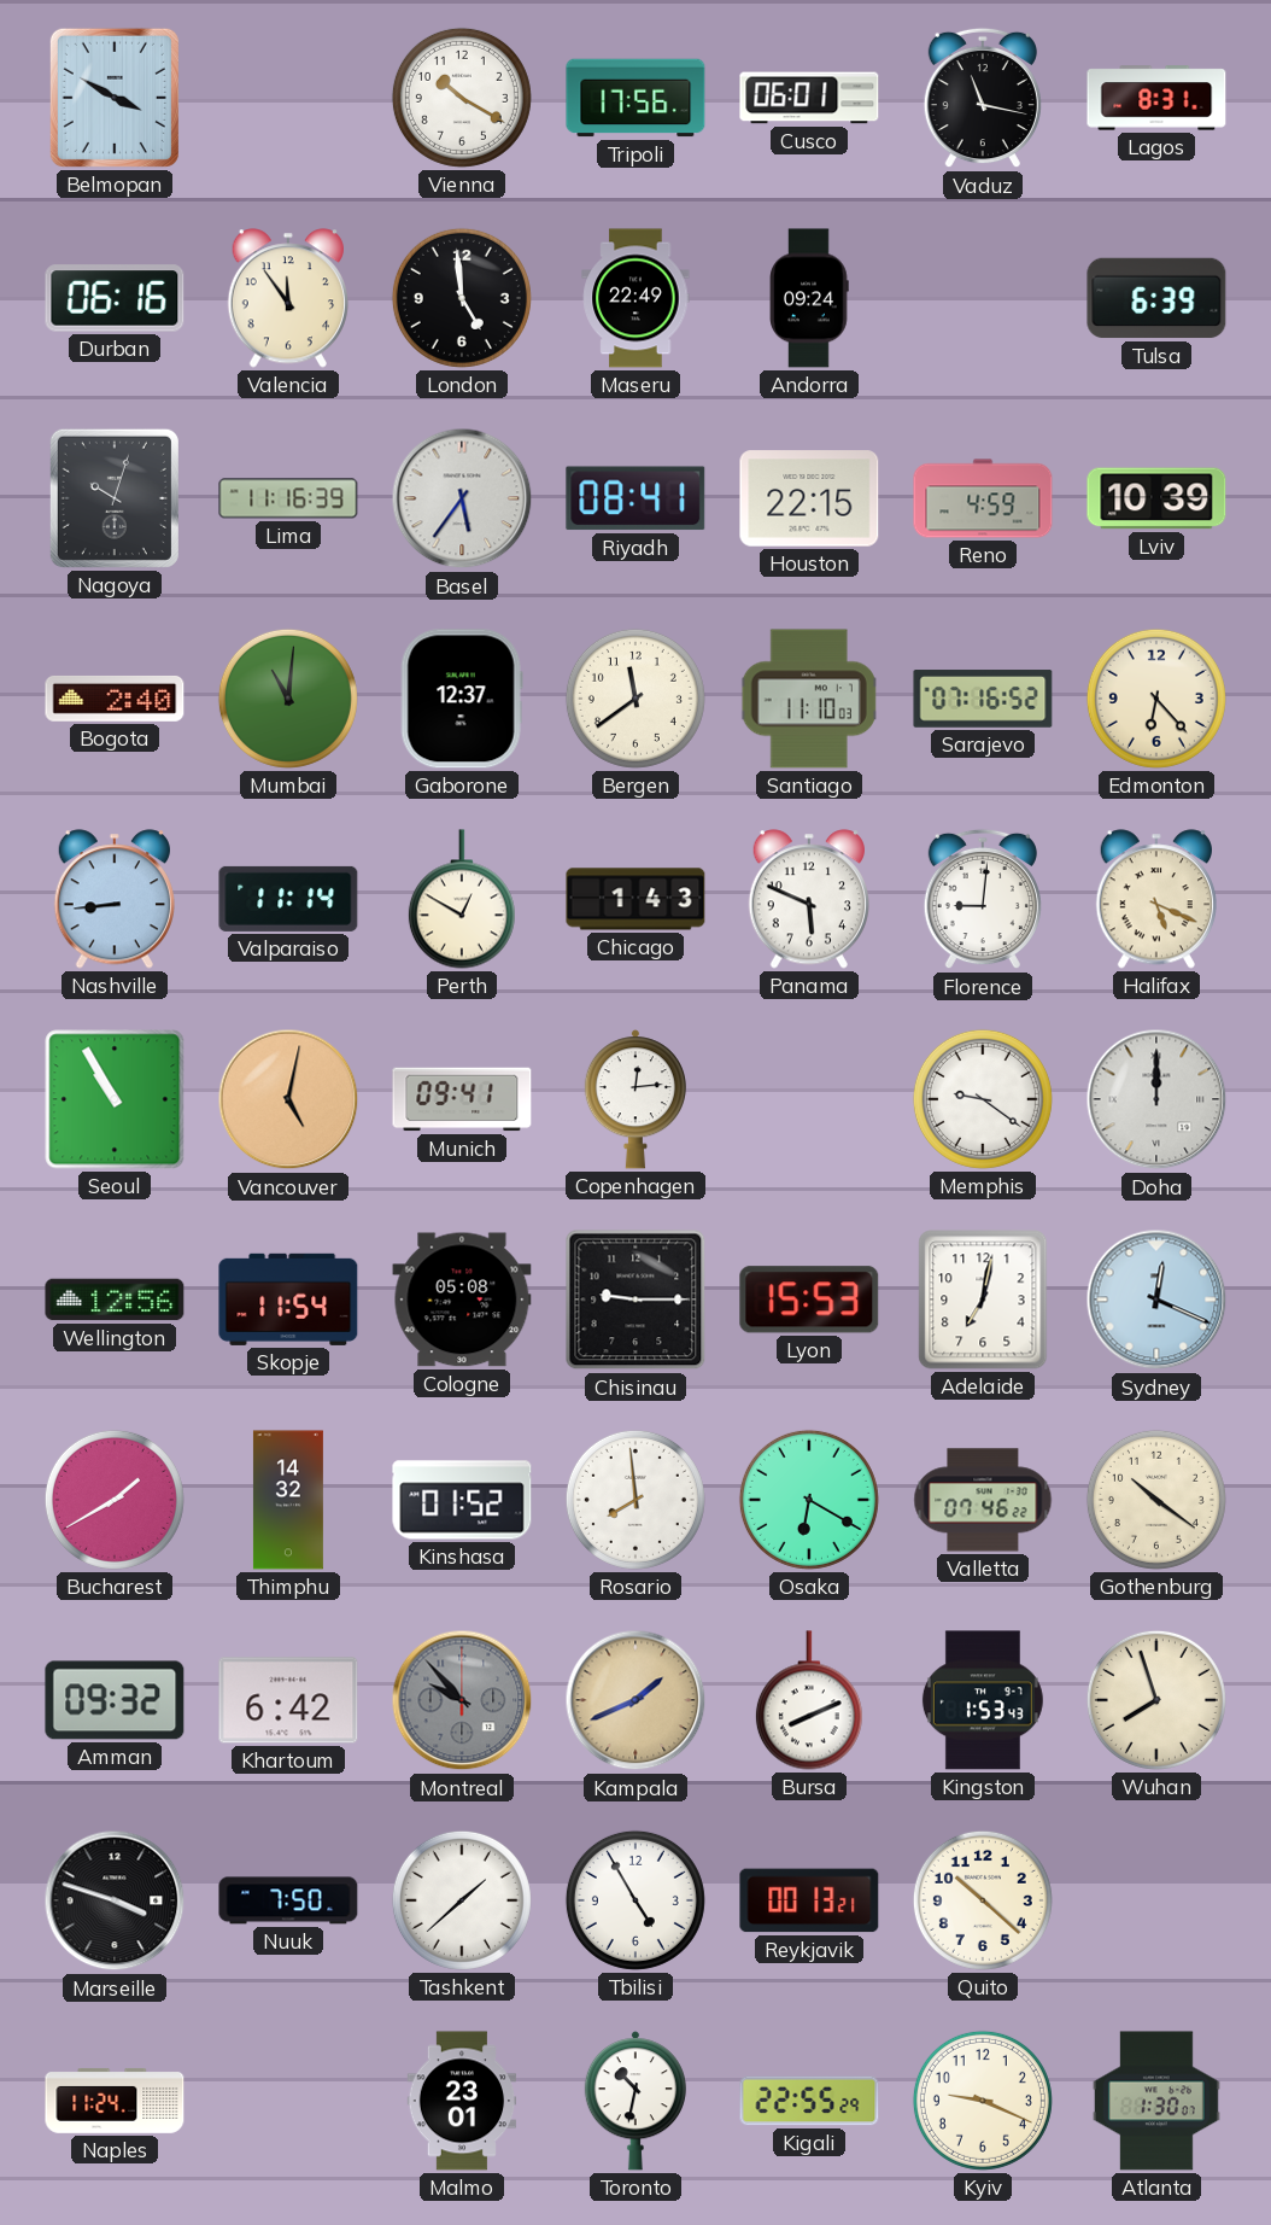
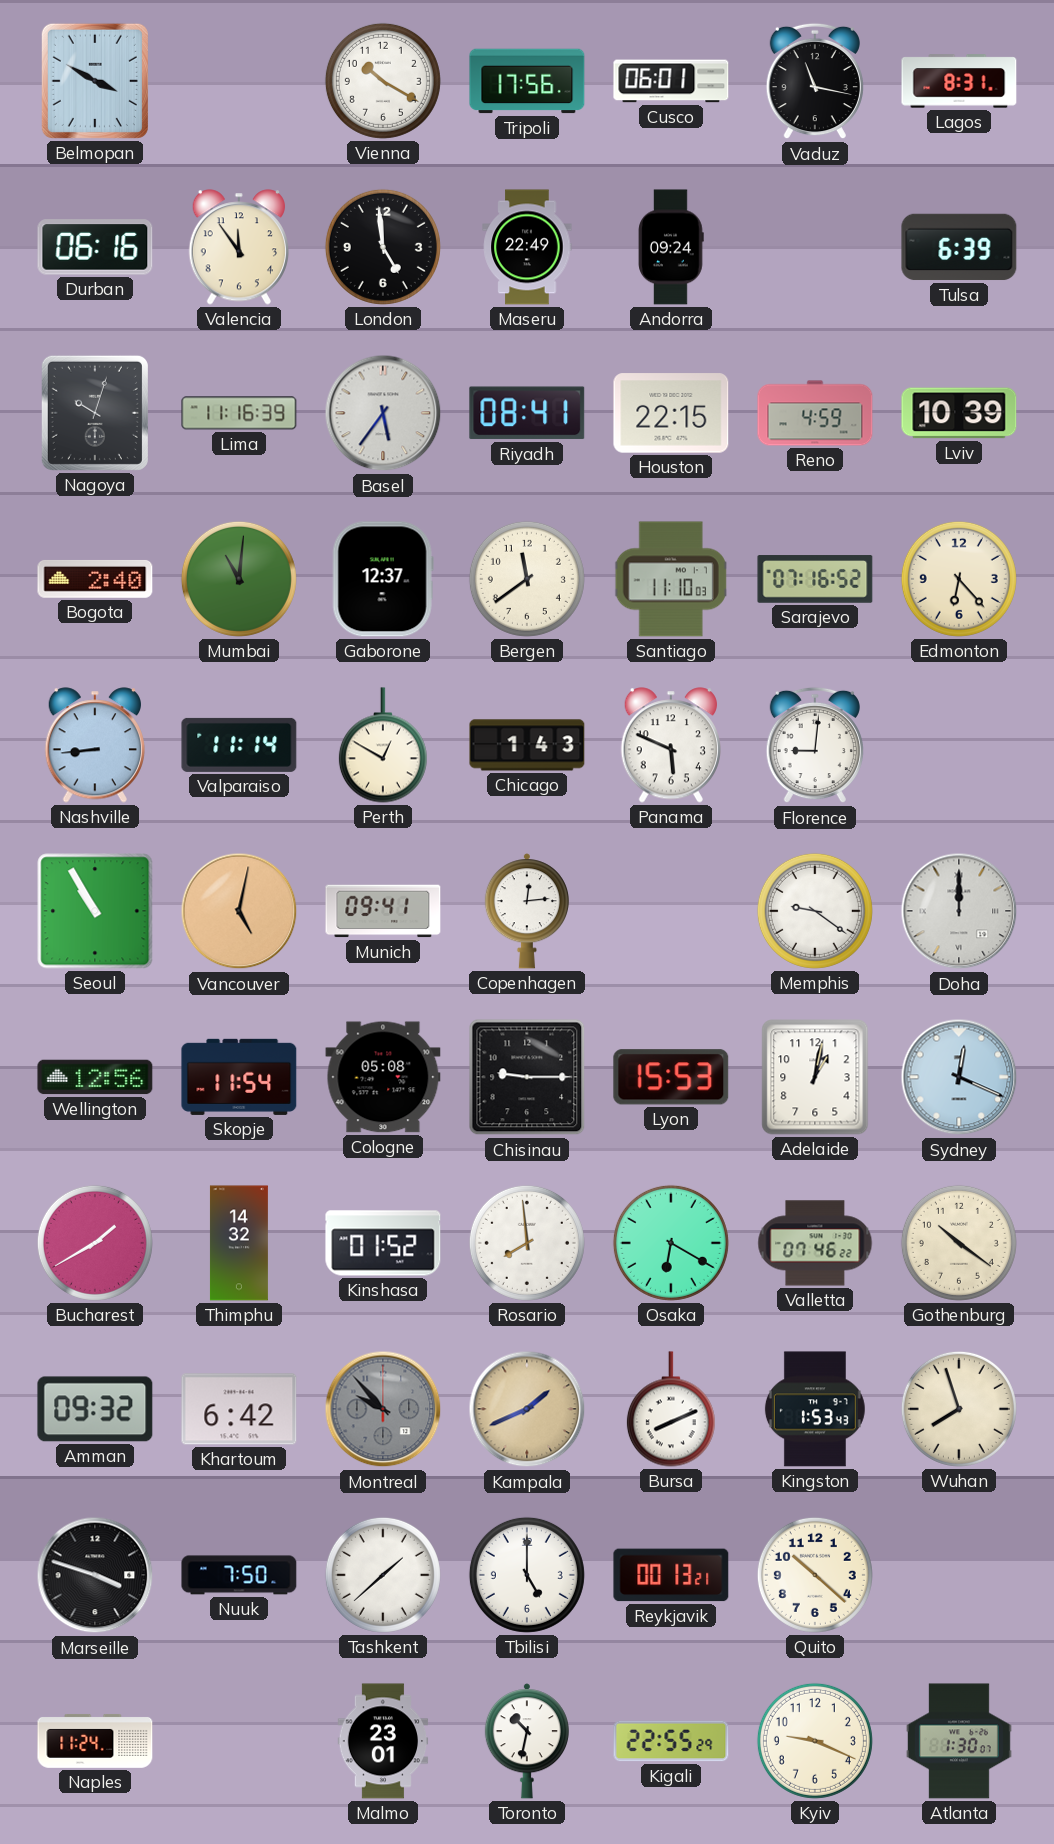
Halifax: 5:19 -> none
Adelaide: 7:02 -> 1:02
Tbilisi: 4:55 -> 5:00
